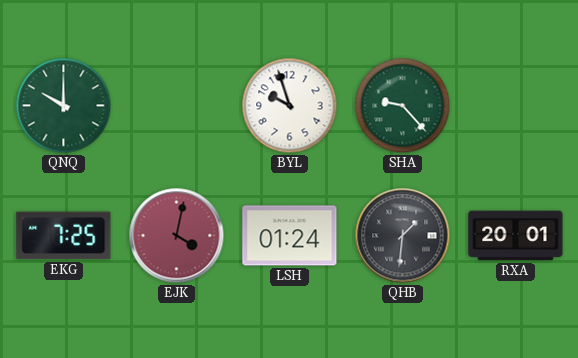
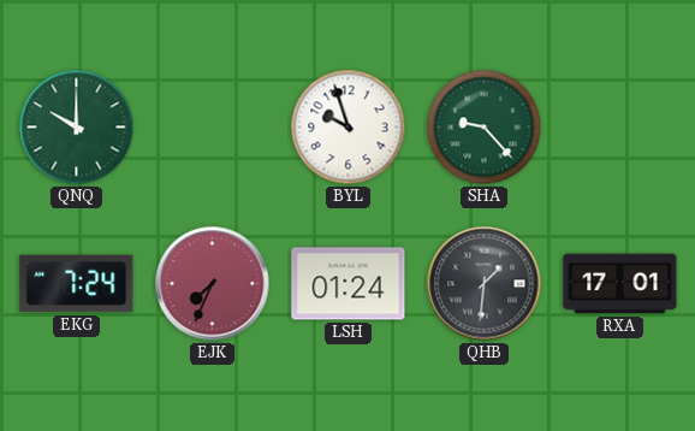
EKG: 7:25 -> 7:24
EJK: 4:02 -> 7:34
RXA: 20:01 -> 17:01
